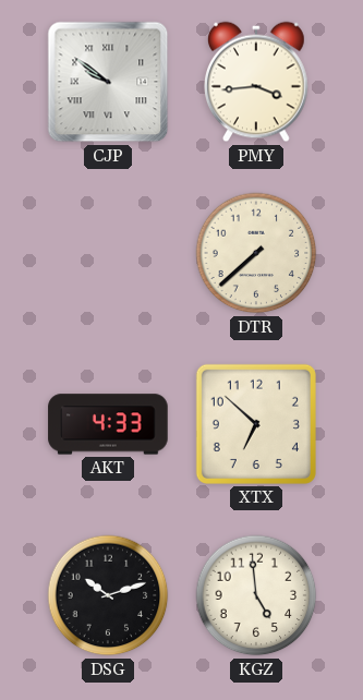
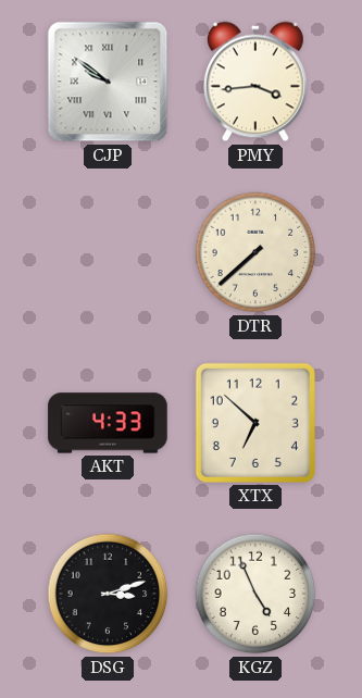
DSG: 10:12 -> 3:12
KGZ: 4:59 -> 4:56
